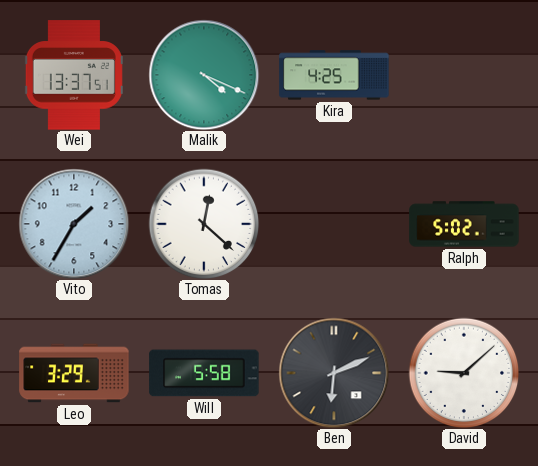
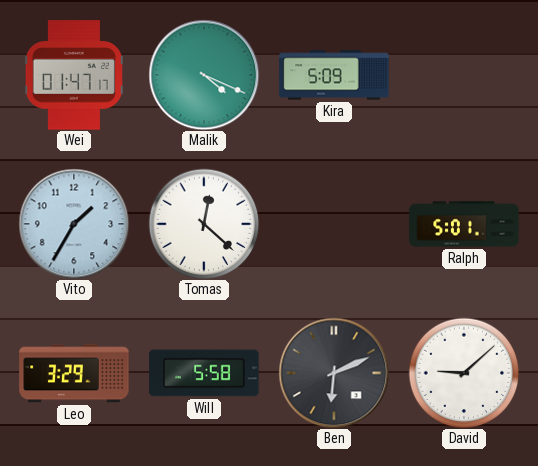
Wei: 13:37 -> 01:47
Kira: 4:25 -> 5:09
Ralph: 5:02 -> 5:01
